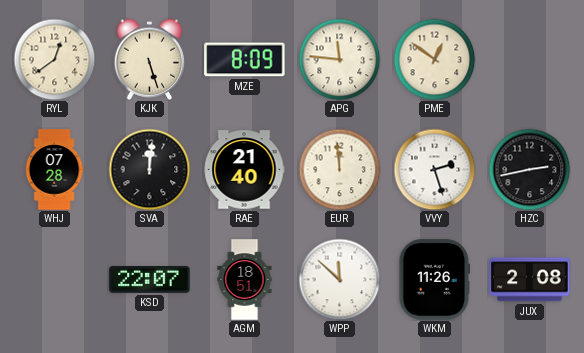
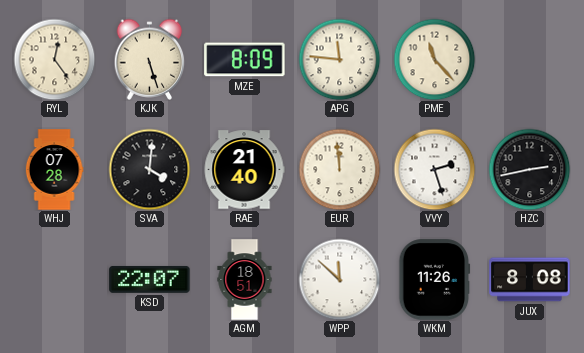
RYL: 12:39 -> 12:24
PME: 12:51 -> 11:23
SVA: 12:01 -> 4:01
JUX: 2:08 -> 8:08
